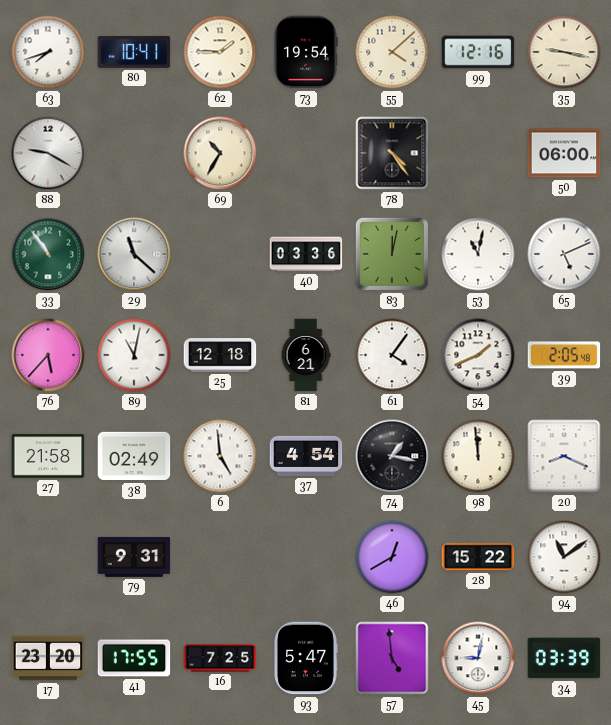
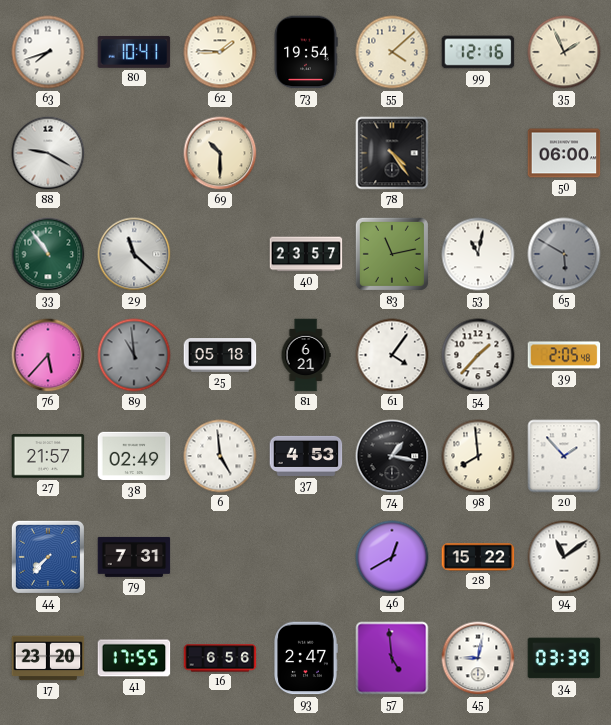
35: 9:17 -> 1:56
69: 10:35 -> 10:30
40: 03:36 -> 23:57
83: 12:02 -> 11:13
65: 5:11 -> 5:50
65 dial: white -> grey
89: 11:02 -> 10:59
89 dial: white -> grey
25: 12:18 -> 05:18
54: 1:41 -> 1:37
27: 21:58 -> 21:57
37: 4:54 -> 4:53
98: 11:59 -> 7:59
20: 8:19 -> 1:53
44: none -> 7:37
79: 9:31 -> 7:31
16: 7:25 -> 6:56
93: 5:47 -> 2:47
